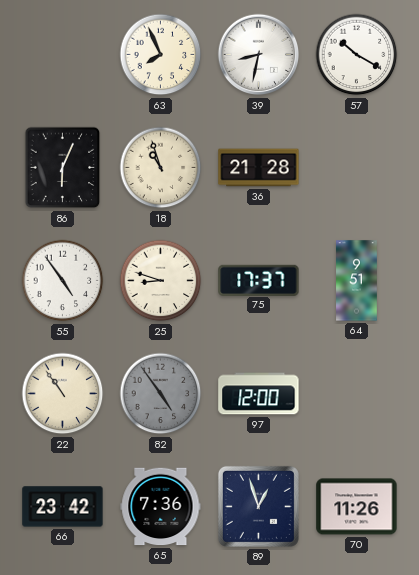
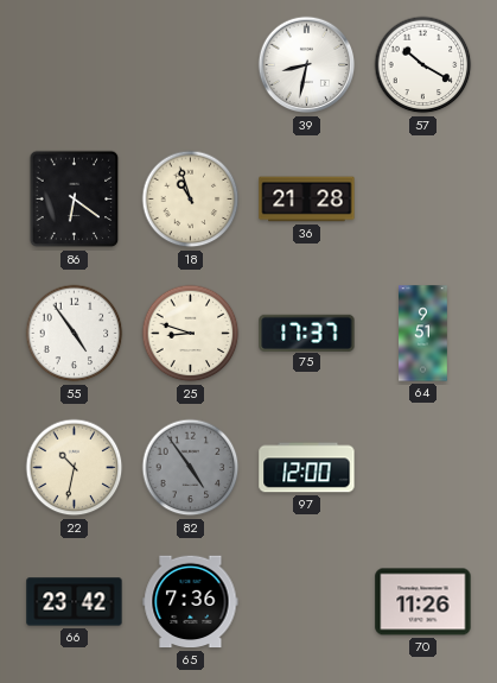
63: 7:56 -> none
86: 6:04 -> 6:21
22: 10:54 -> 10:32
89: 12:57 -> none
